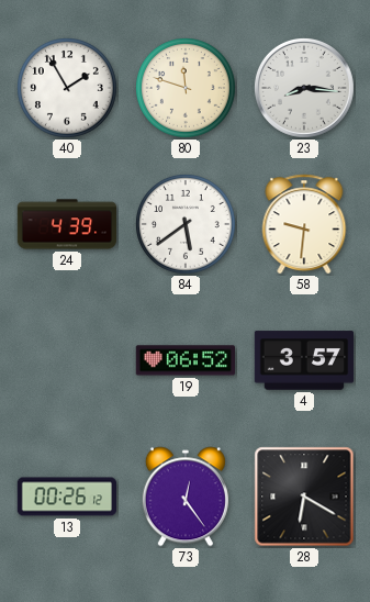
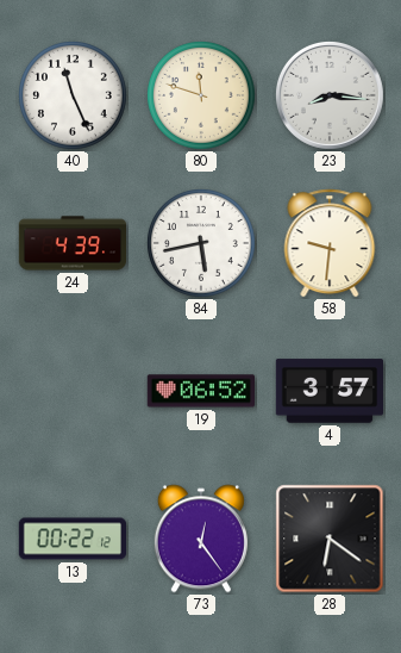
40: 1:55 -> 11:26
84: 5:39 -> 5:43
13: 00:26 -> 00:22
28: 6:20 -> 6:21
